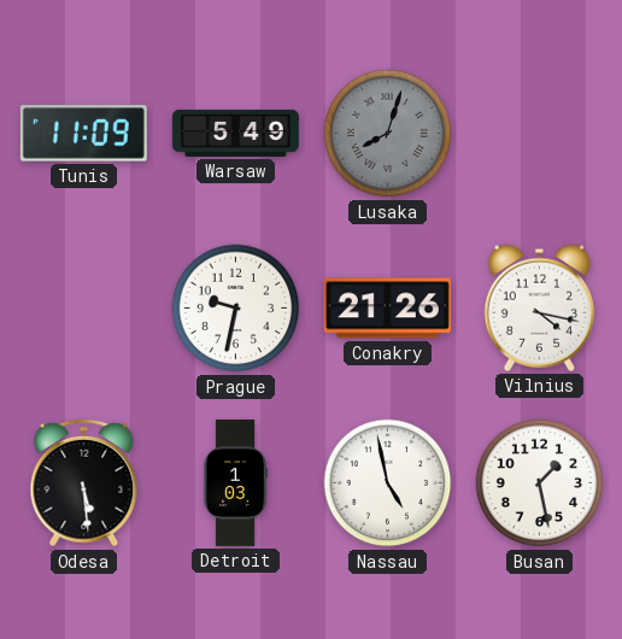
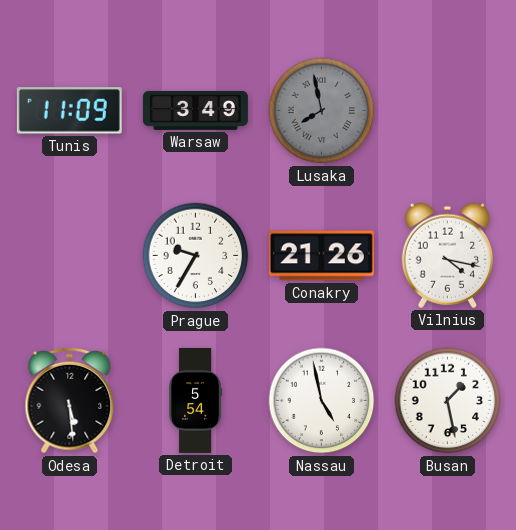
Warsaw: 5:49 -> 3:49
Lusaka: 8:03 -> 7:58
Prague: 9:32 -> 9:35
Detroit: 1:03 -> 5:54
